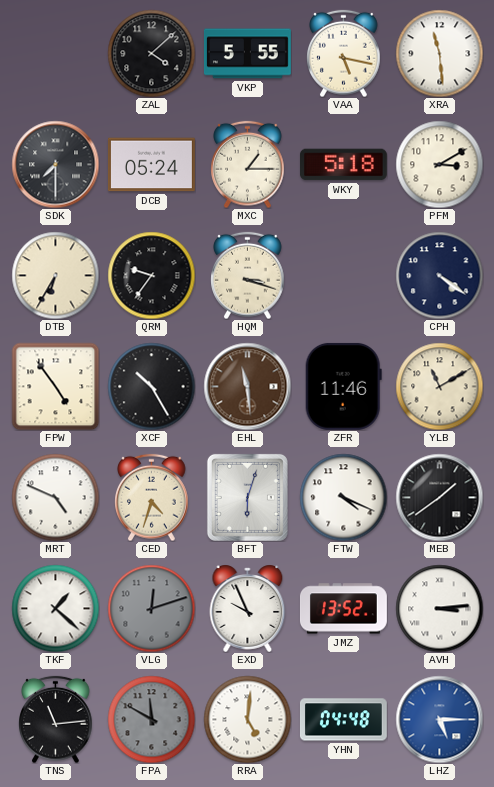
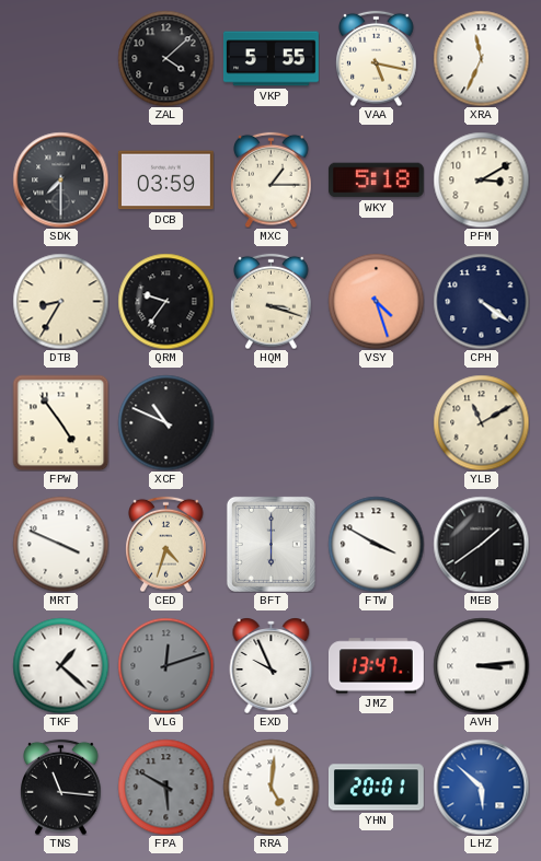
XRA: 11:29 -> 11:34
DCB: 05:24 -> 03:59
DTB: 6:35 -> 8:35
VSY: none -> 4:27
XCF: 10:25 -> 10:49
EHL: 11:29 -> none
ZFR: 11:46 -> none
MRT: 4:49 -> 3:49
BFT: 6:03 -> 6:00
FTW: 4:19 -> 3:50
JMZ: 13:52 -> 13:47
TNS: 11:14 -> 11:16
FPA: 11:50 -> 5:50
YHN: 04:48 -> 20:01
LHZ: 5:15 -> 5:52
